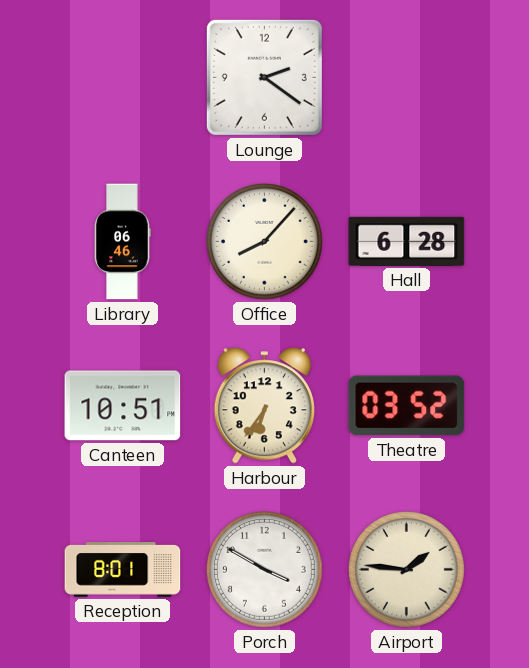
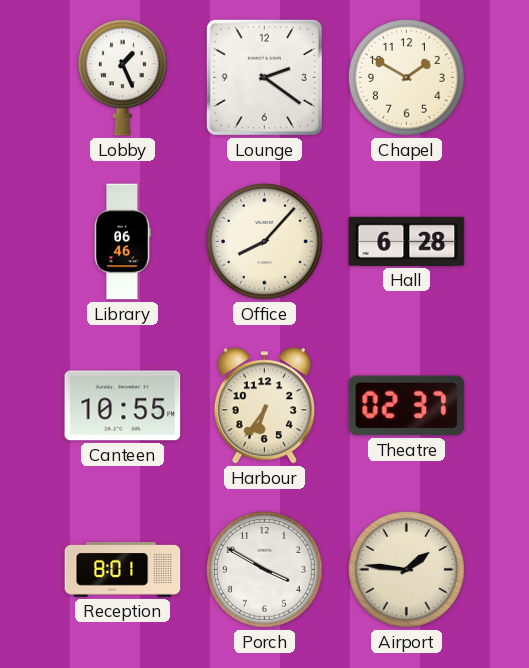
Lobby: none -> 1:26
Chapel: none -> 1:50
Canteen: 10:51 -> 10:55
Theatre: 03:52 -> 02:37
